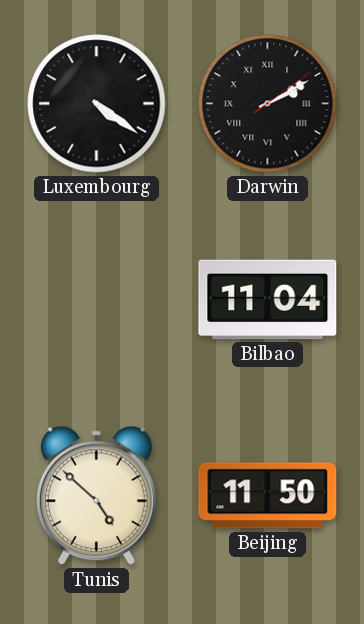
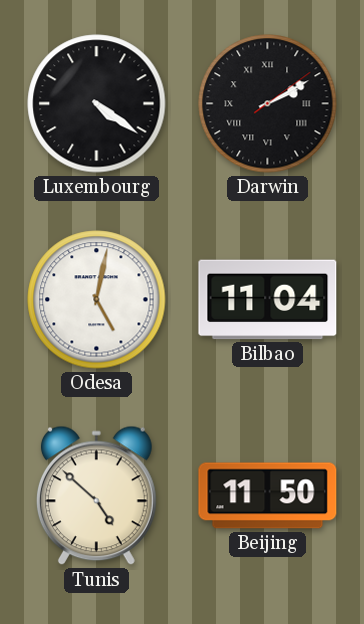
Odesa: none -> 5:02
